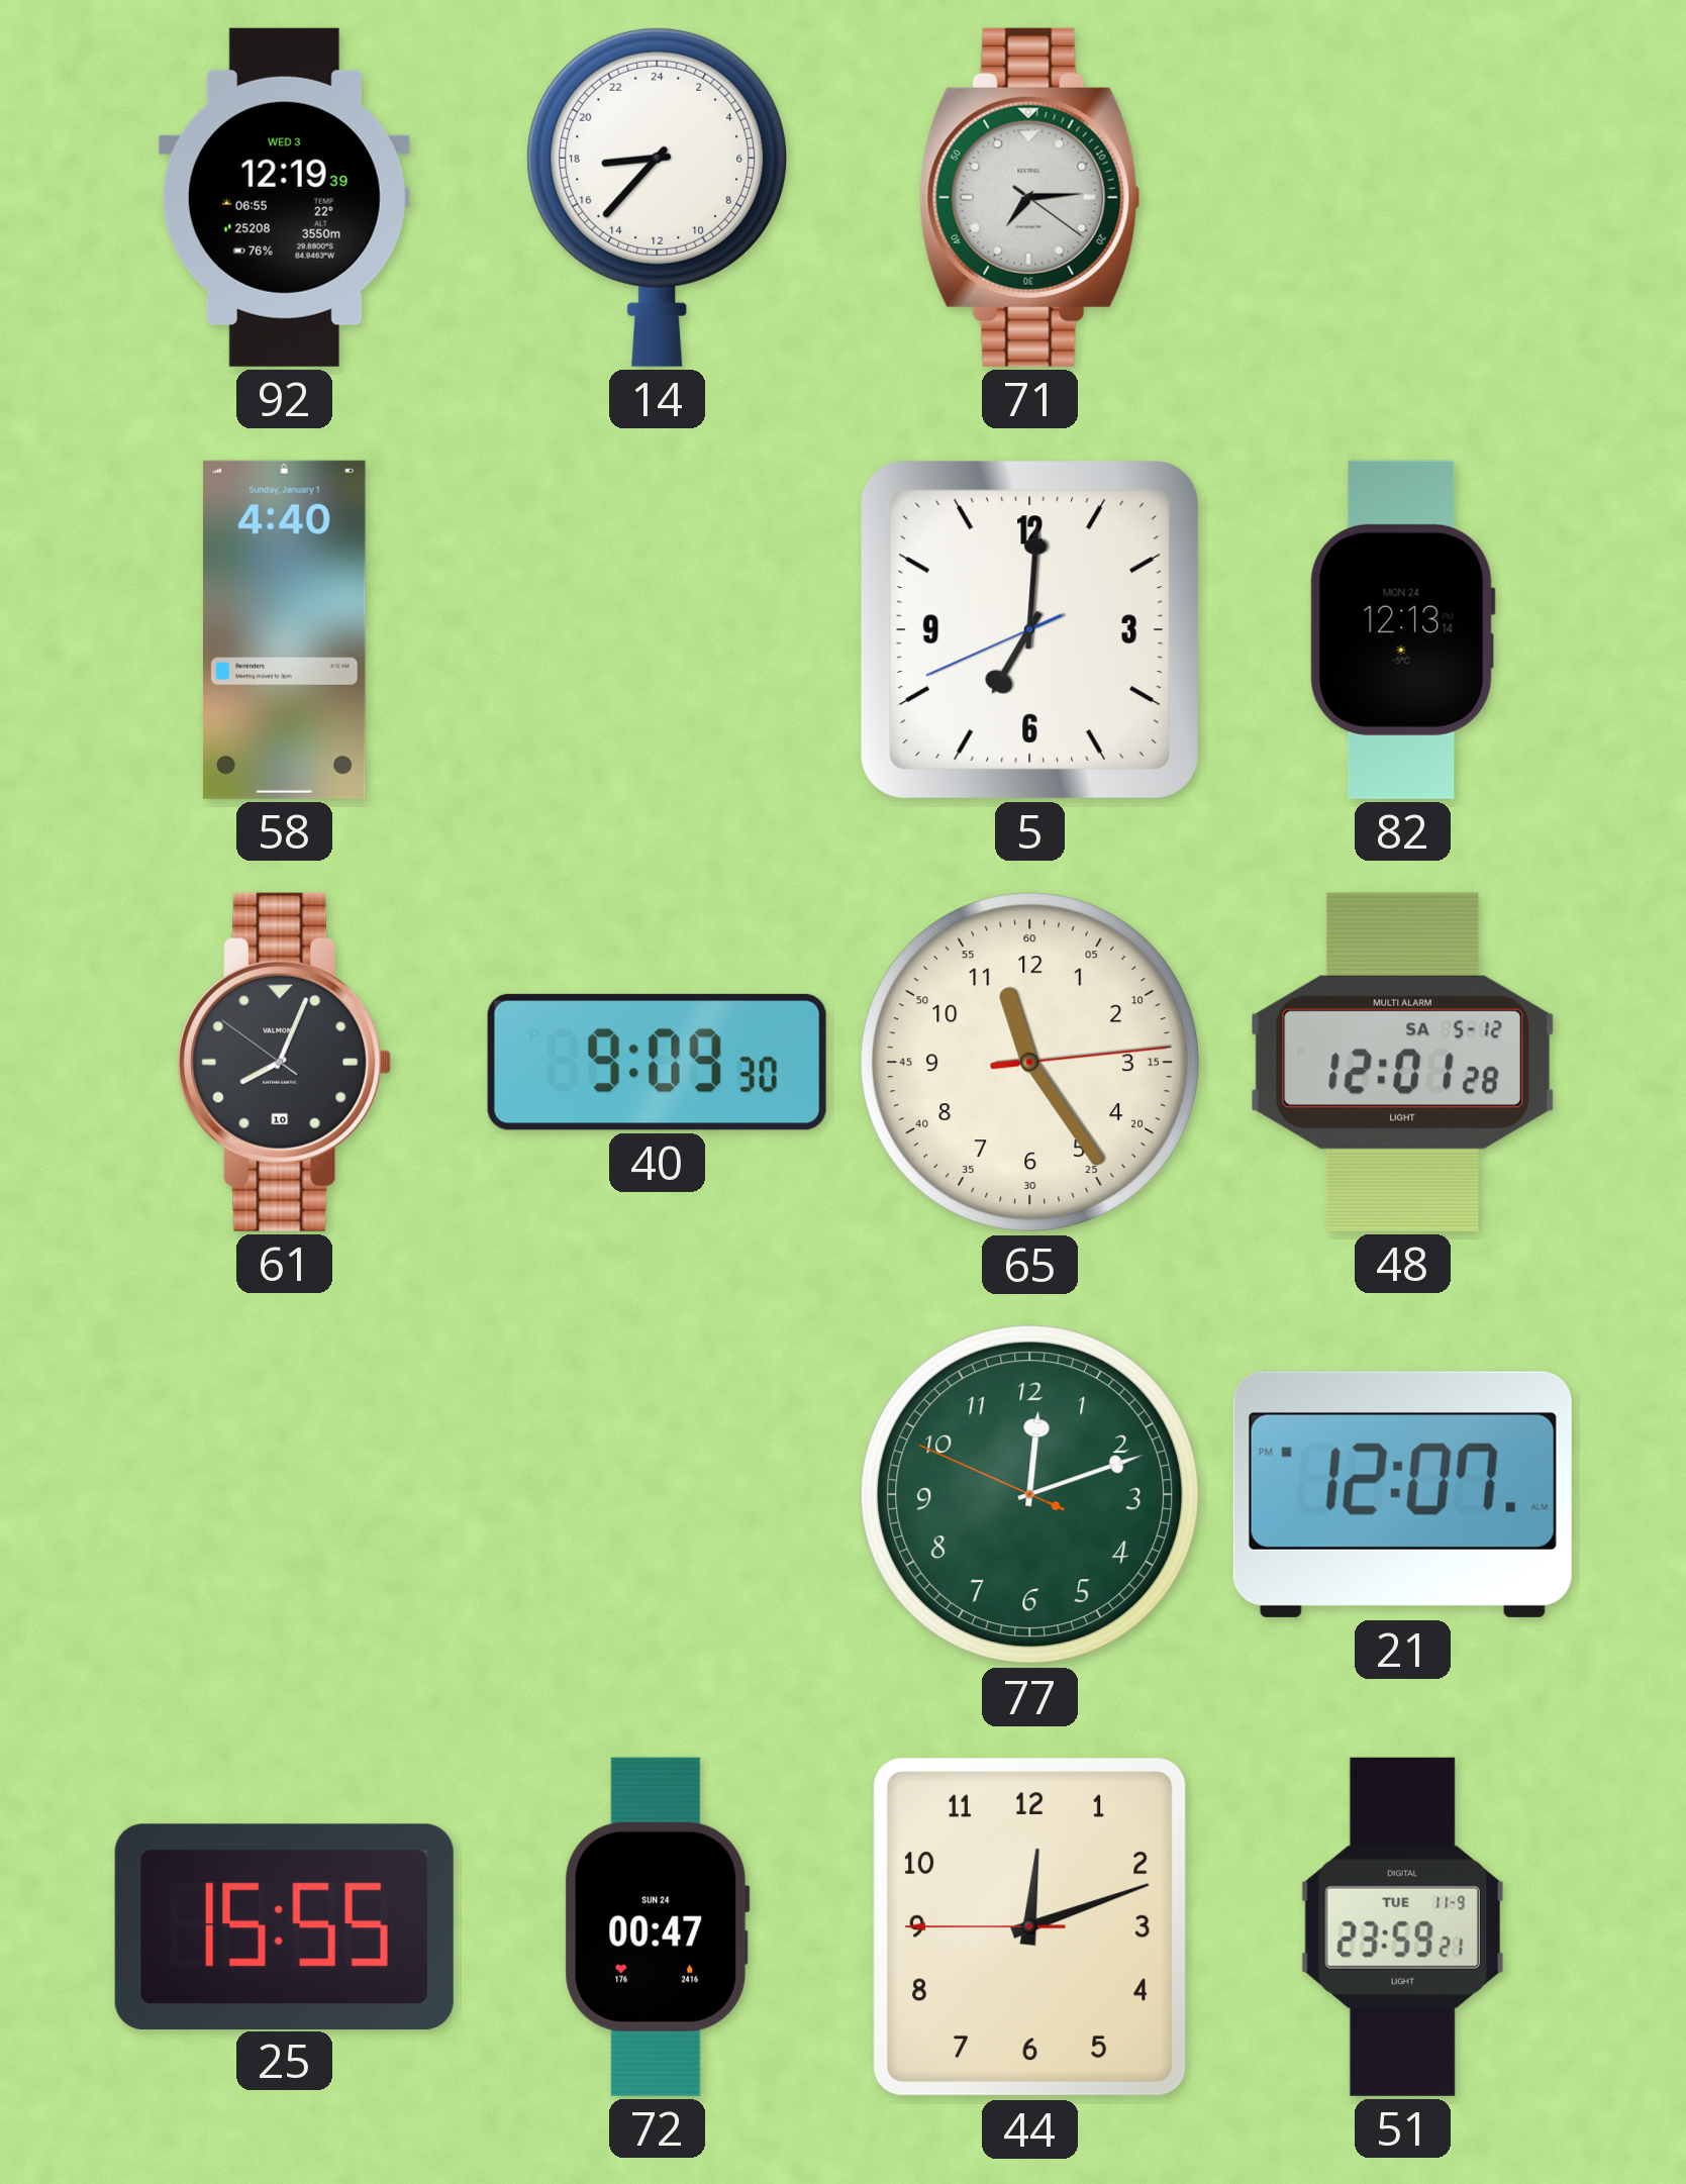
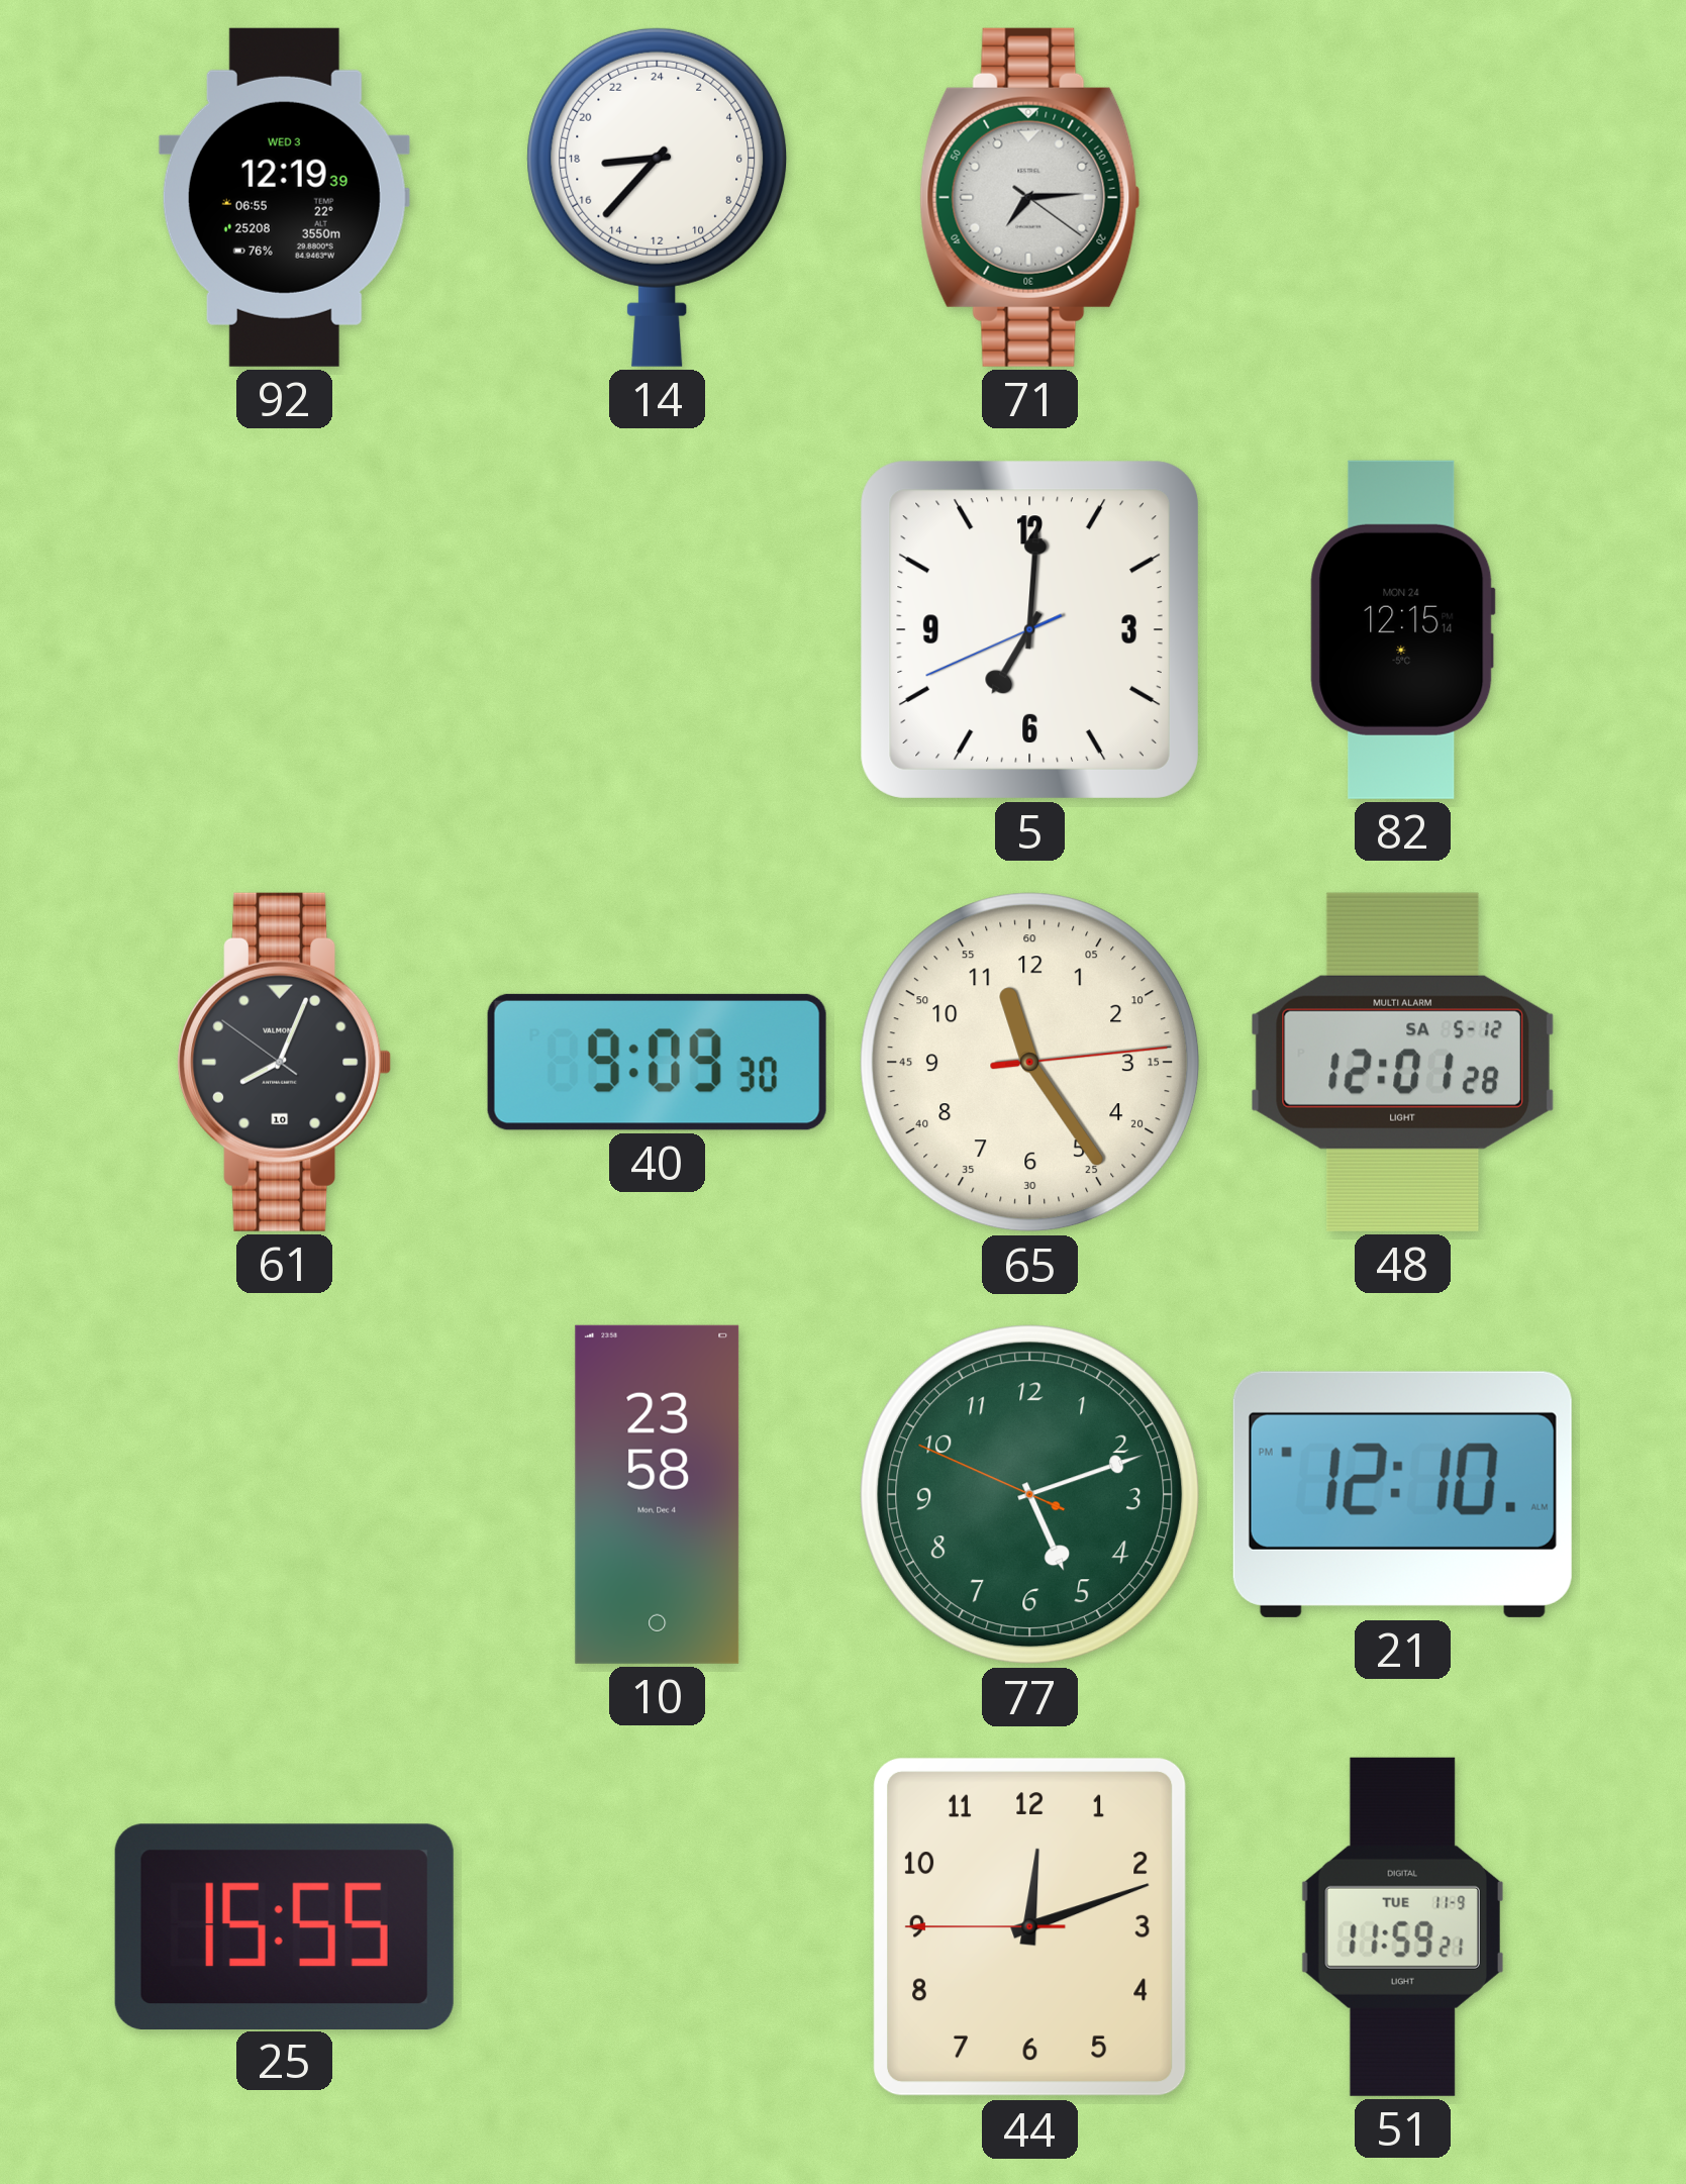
58: 4:40 -> none
82: 12:13 -> 12:15
10: none -> 23:58
77: 12:11 -> 5:11
21: 12:07 -> 12:10
72: 00:47 -> none
51: 23:59 -> 11:59
